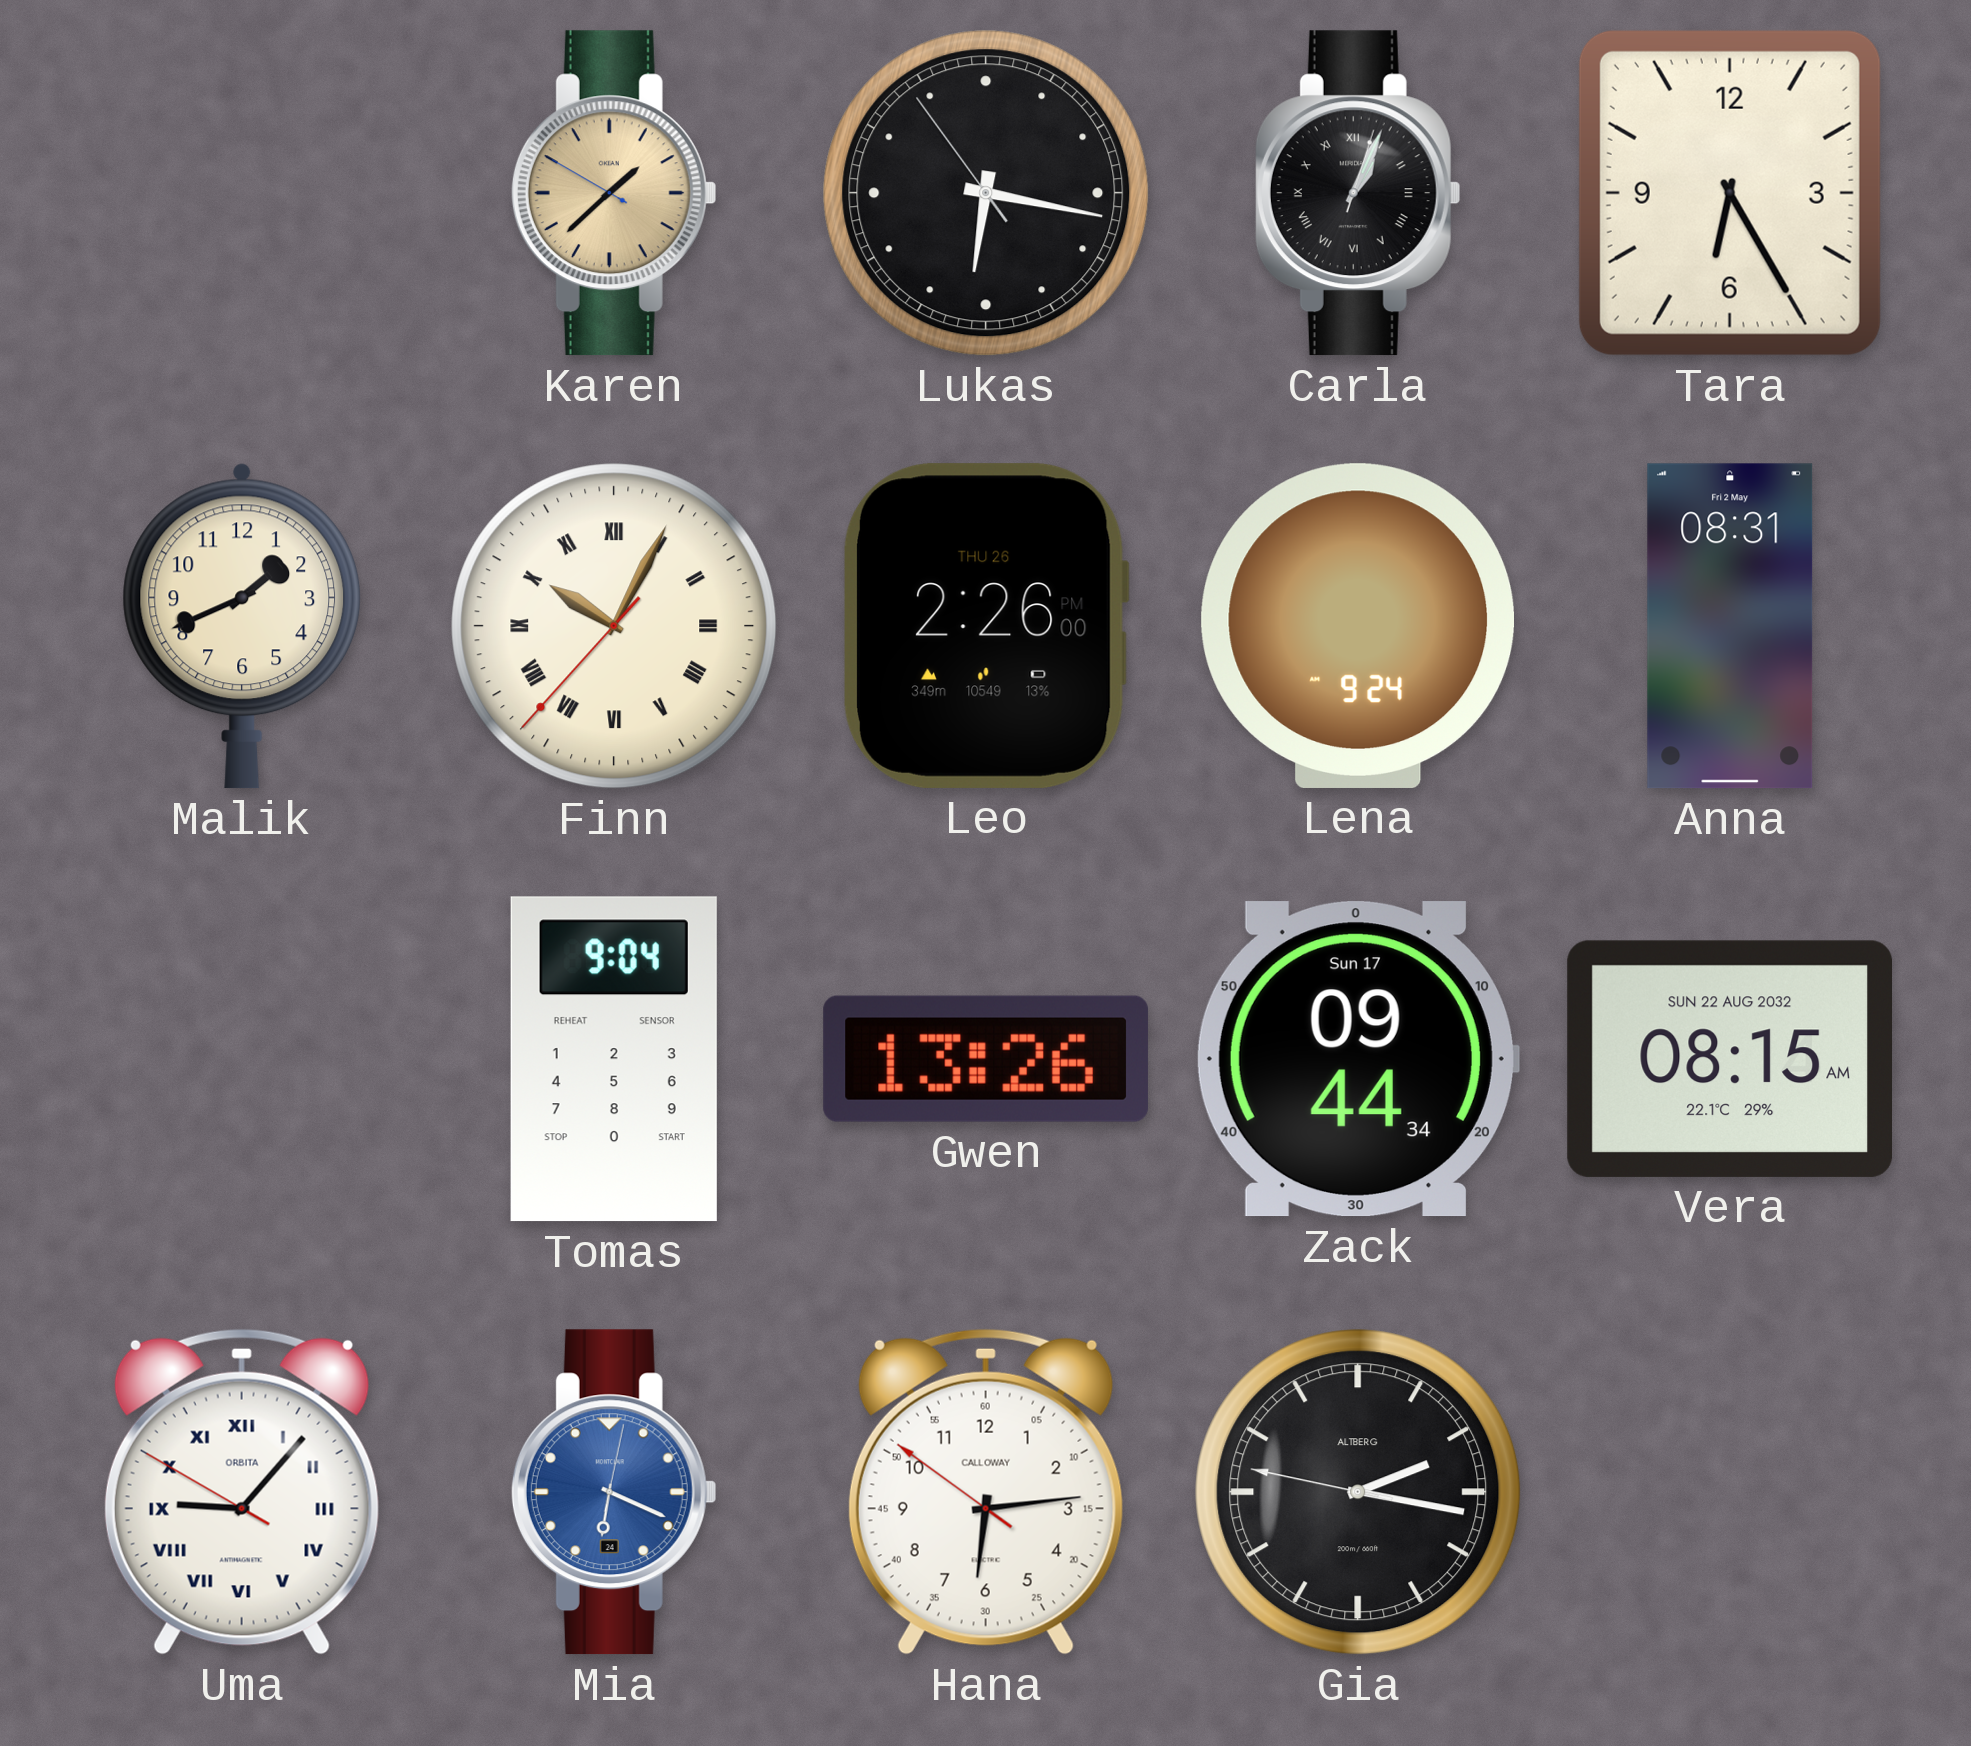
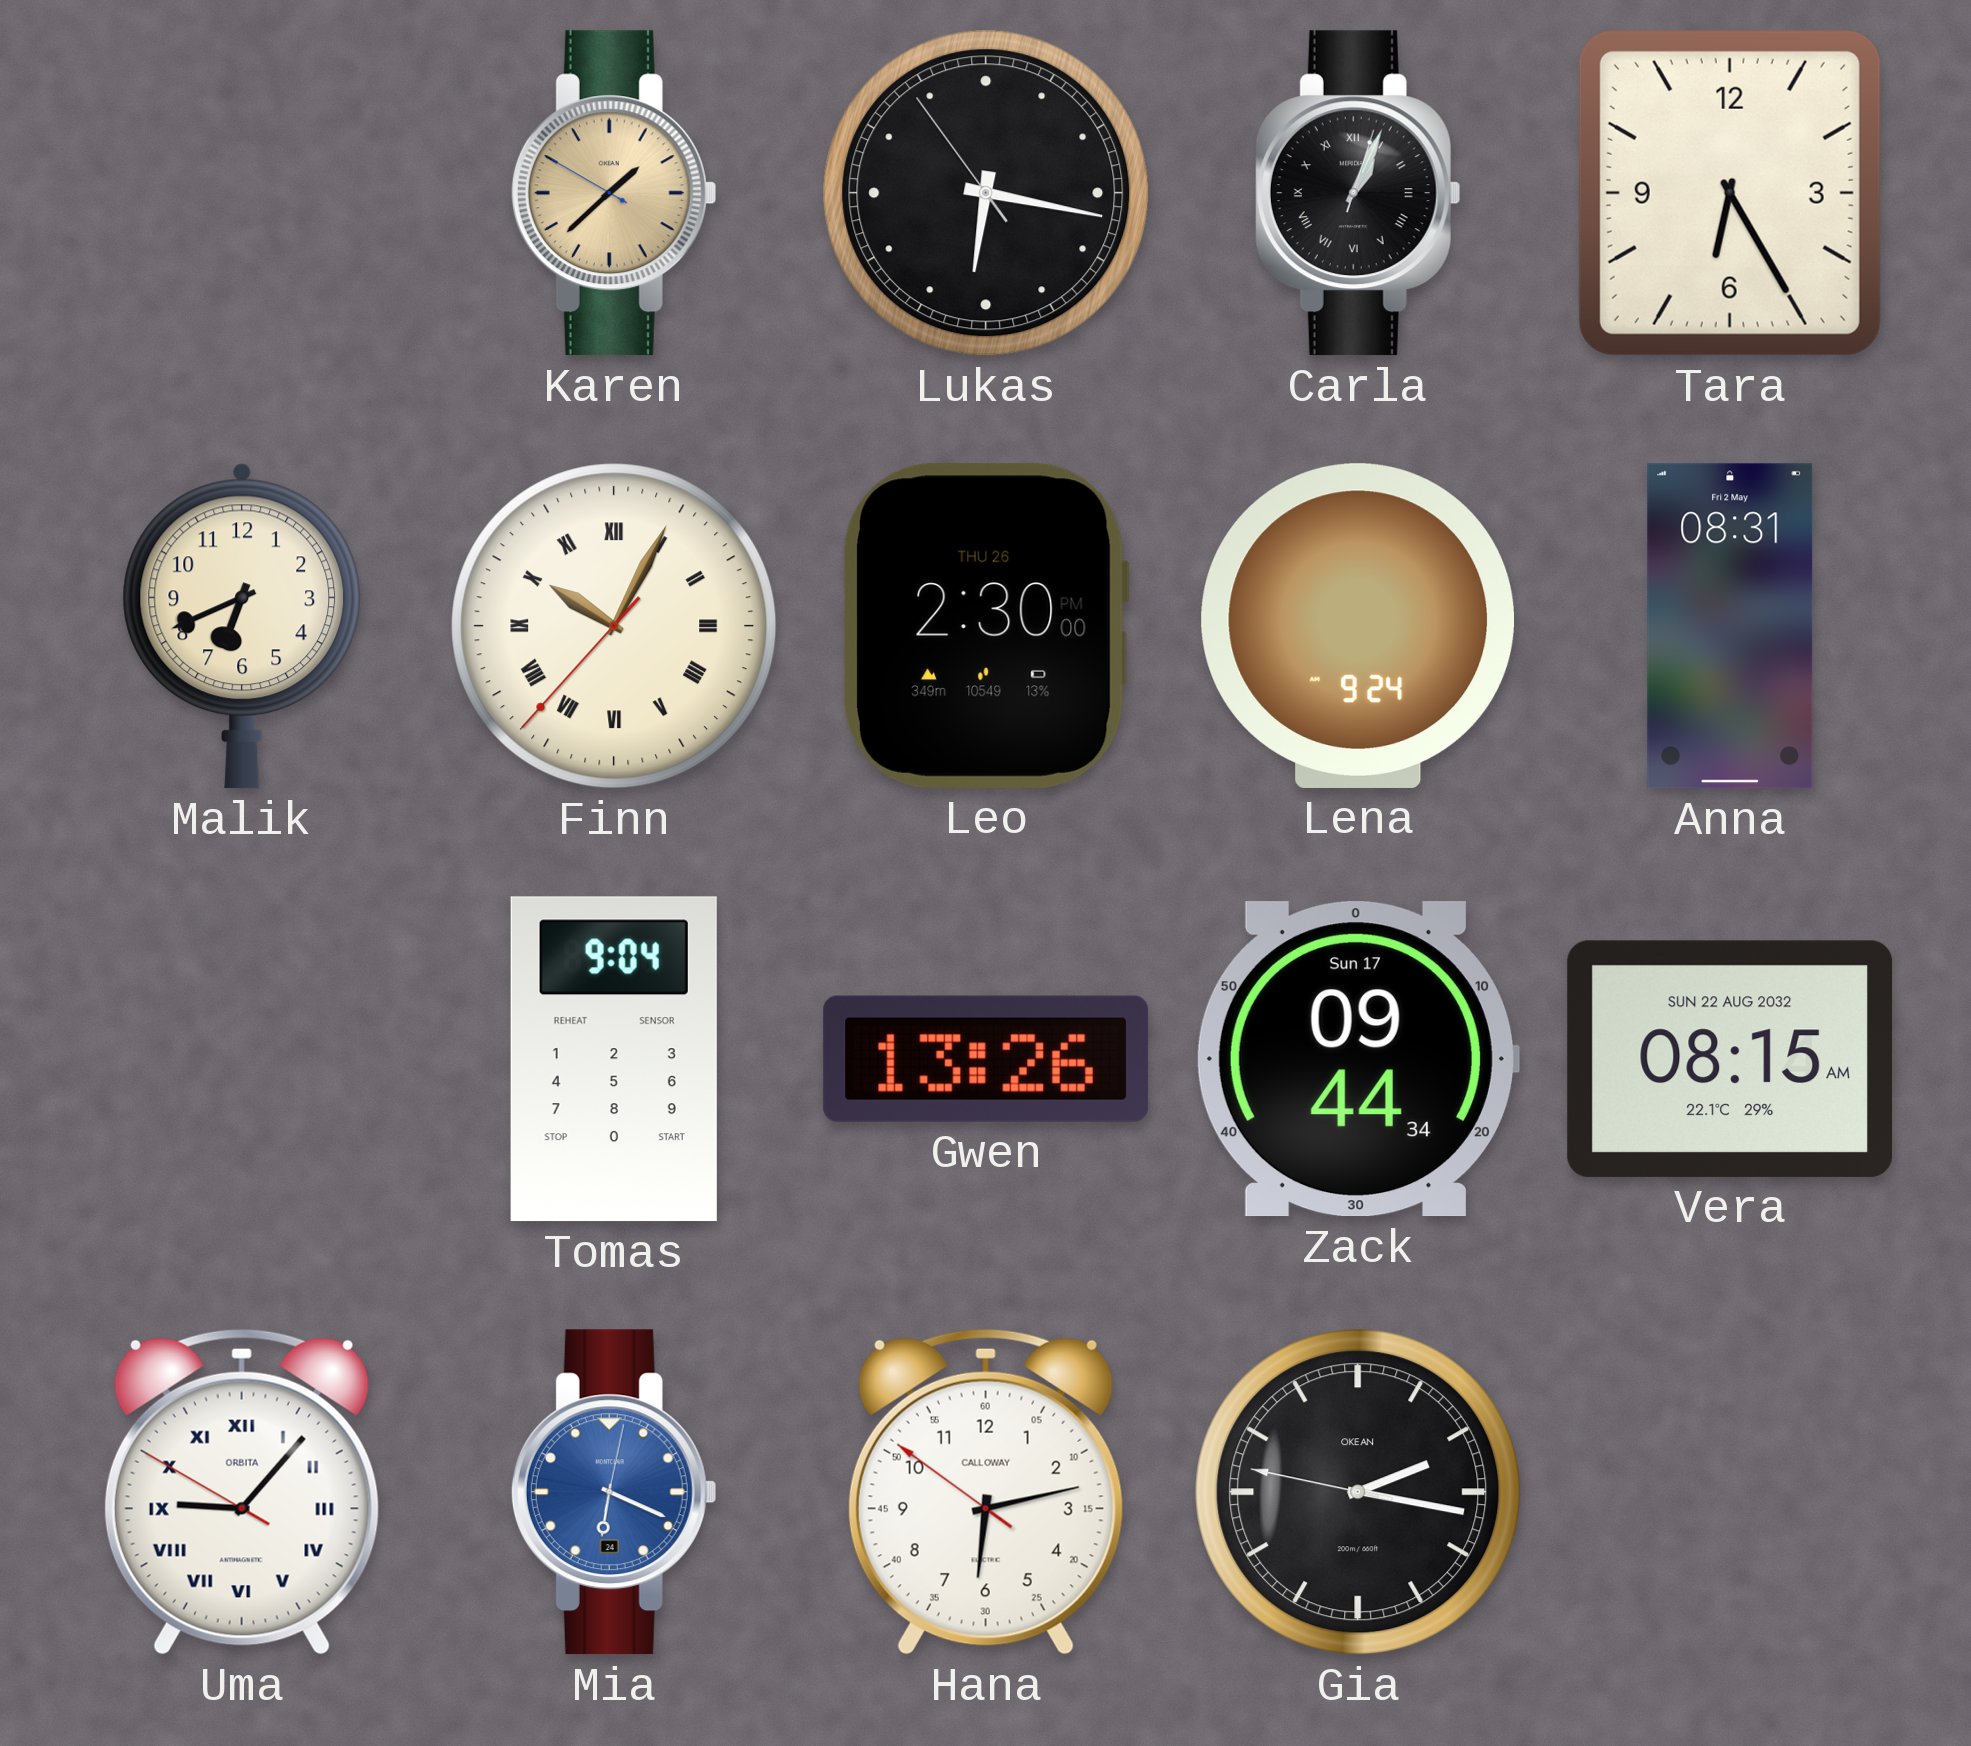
Malik: 1:41 -> 6:41
Leo: 2:26 -> 2:30
Hana: 6:13 -> 6:12
Gia brand: ALTBERG -> OKEAN
